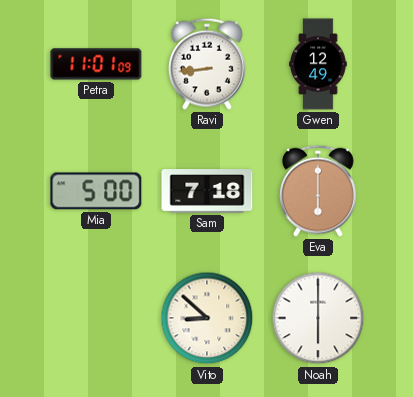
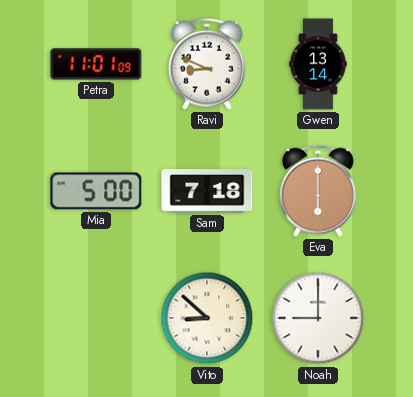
Ravi: 8:44 -> 8:49
Gwen: 12:49 -> 13:14
Noah: 6:00 -> 9:00
